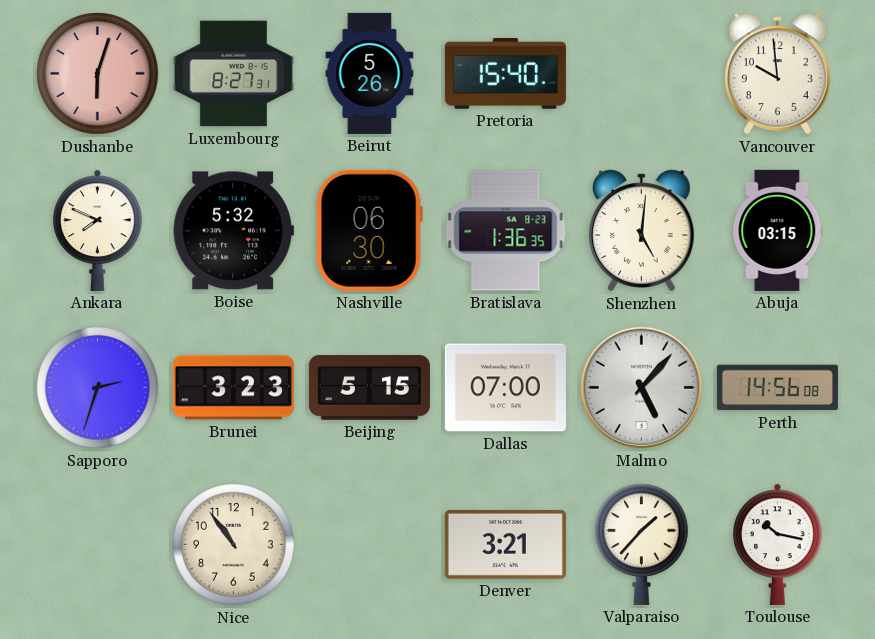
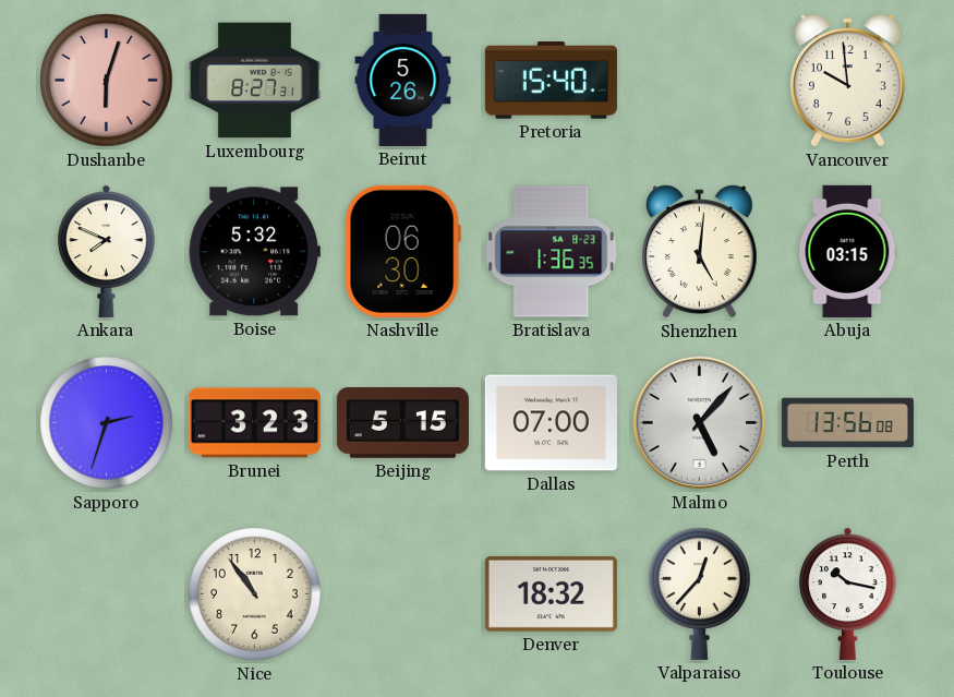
Perth: 14:56 -> 13:56
Denver: 3:21 -> 18:32
Valparaiso: 1:37 -> 12:37
